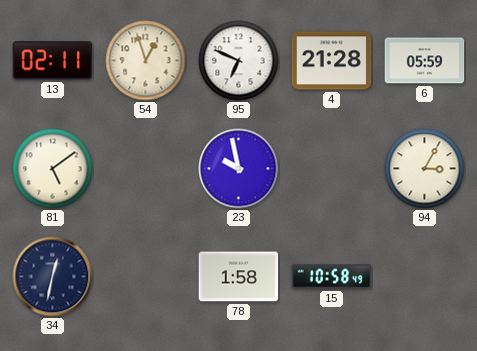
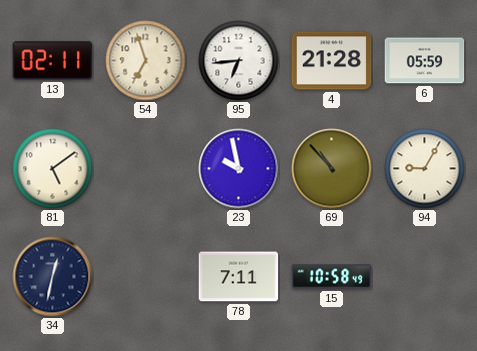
54: 12:57 -> 6:57
95: 6:49 -> 6:44
69: none -> 10:53
94: 3:05 -> 9:05
78: 1:58 -> 7:11
